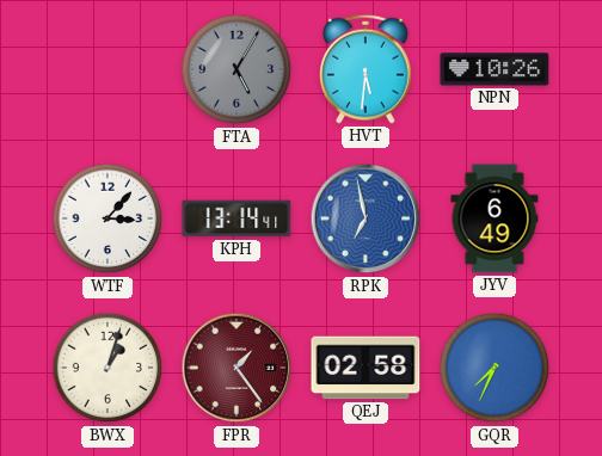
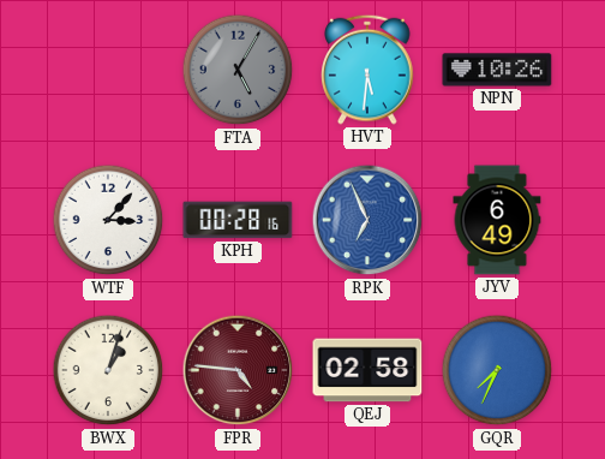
KPH: 13:14 -> 00:28
RPK: 6:58 -> 6:56
FPR: 1:24 -> 4:46
